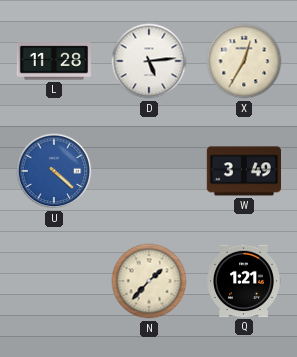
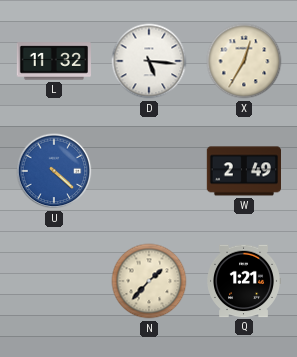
L: 11:28 -> 11:32
D: 5:14 -> 5:16
W: 3:49 -> 2:49
